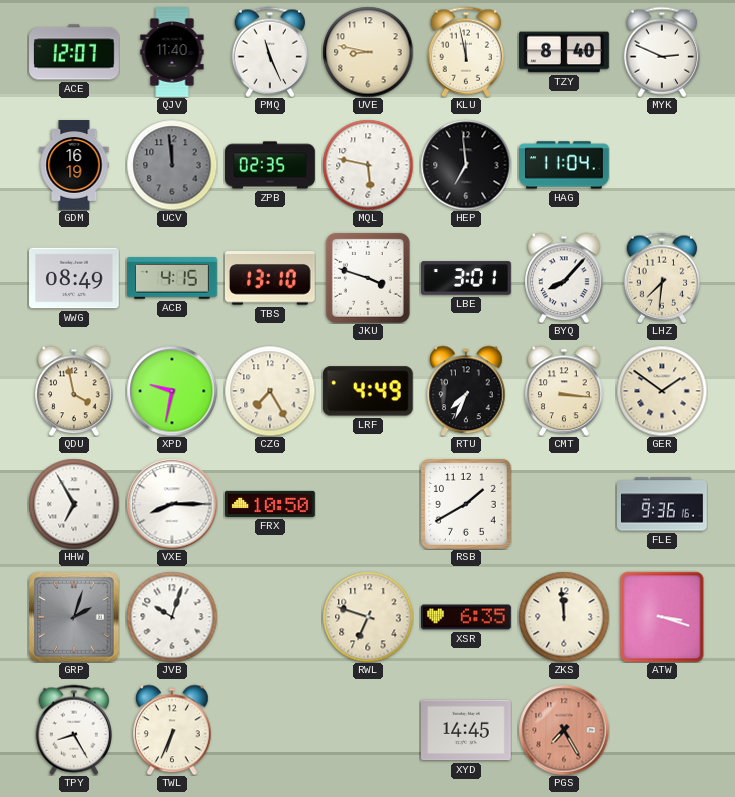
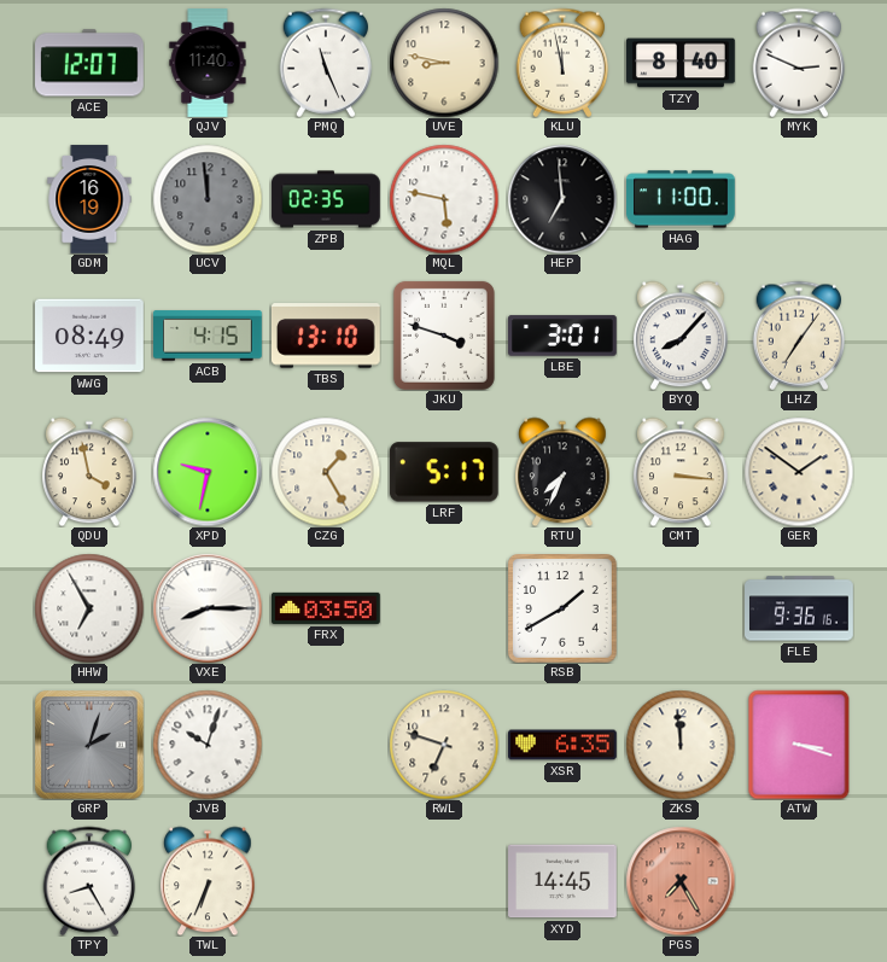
HAG: 11:04 -> 11:00
LHZ: 7:31 -> 7:06
CZG: 7:25 -> 1:25
LRF: 4:49 -> 5:17
FRX: 10:50 -> 03:50
